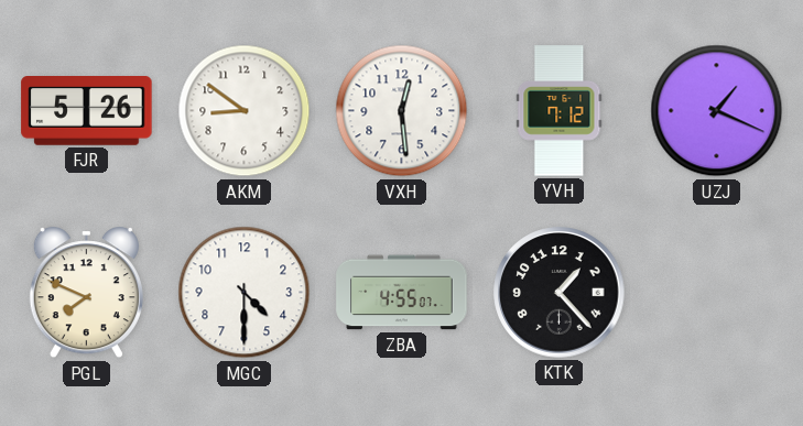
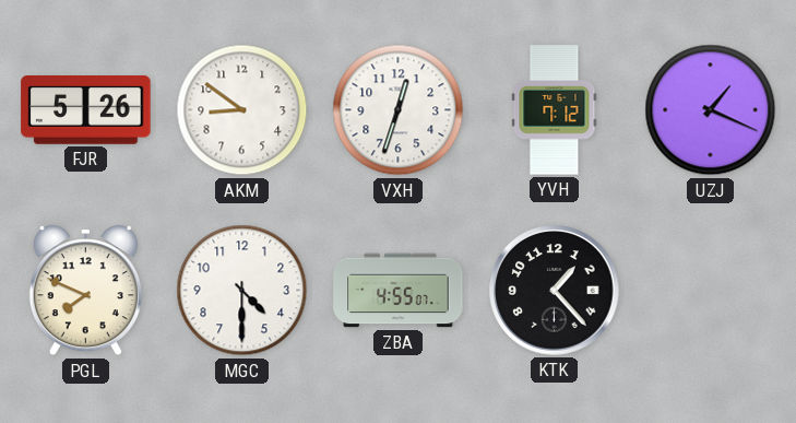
VXH: 12:29 -> 12:33
